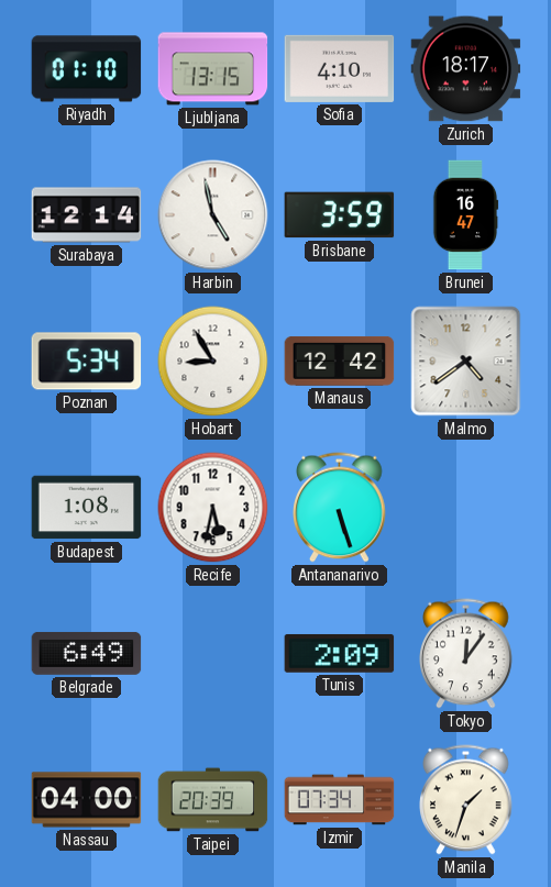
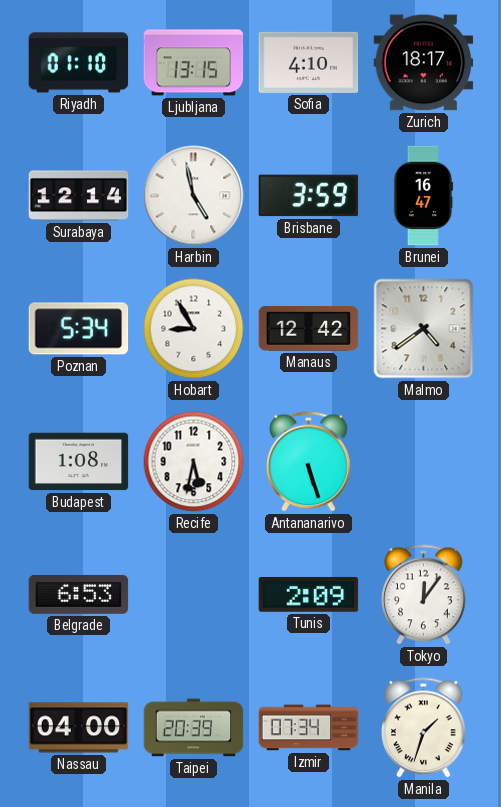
Belgrade: 6:49 -> 6:53
